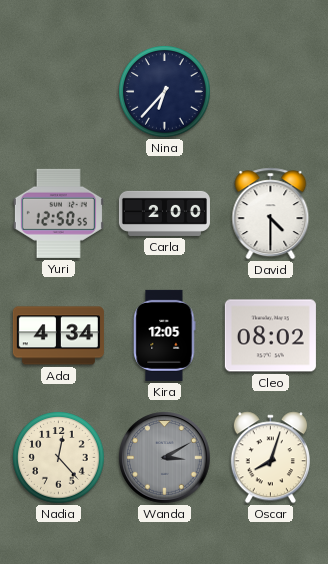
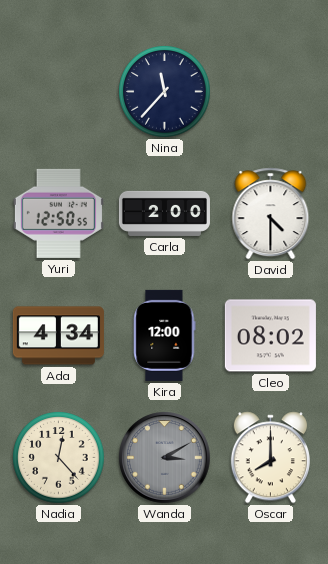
Nina: 6:37 -> 11:37
Kira: 12:05 -> 12:00
Oscar: 8:03 -> 8:00
